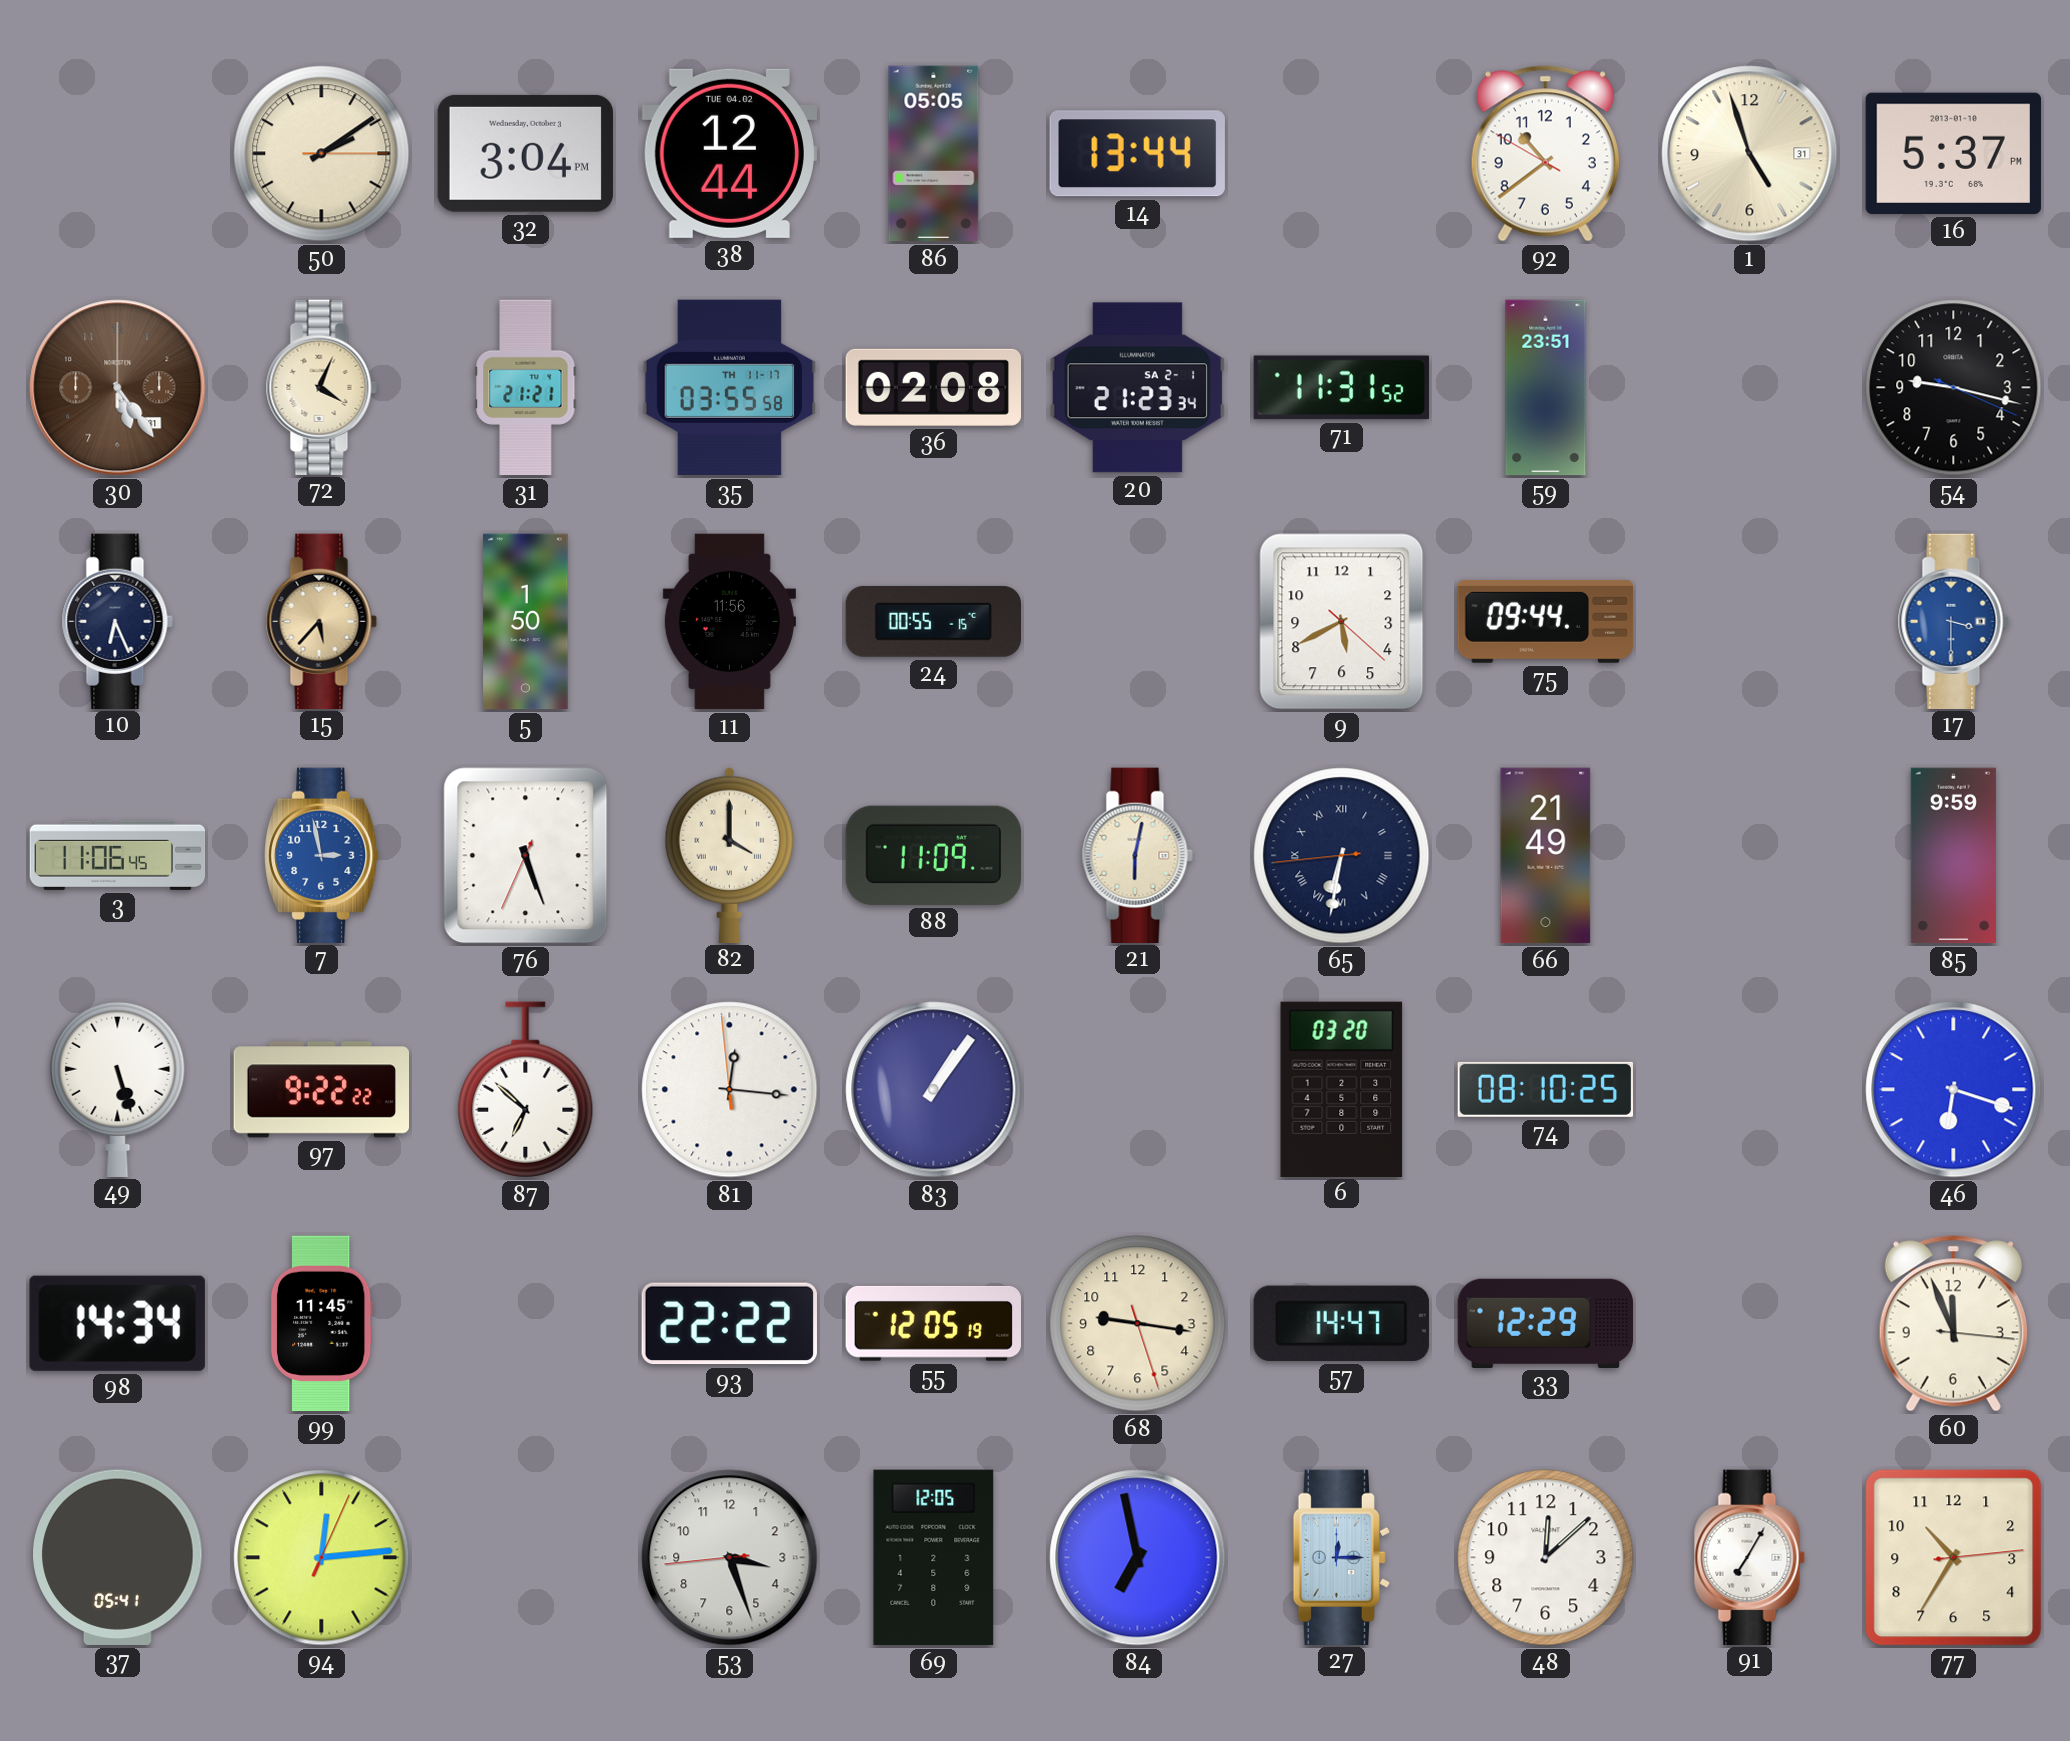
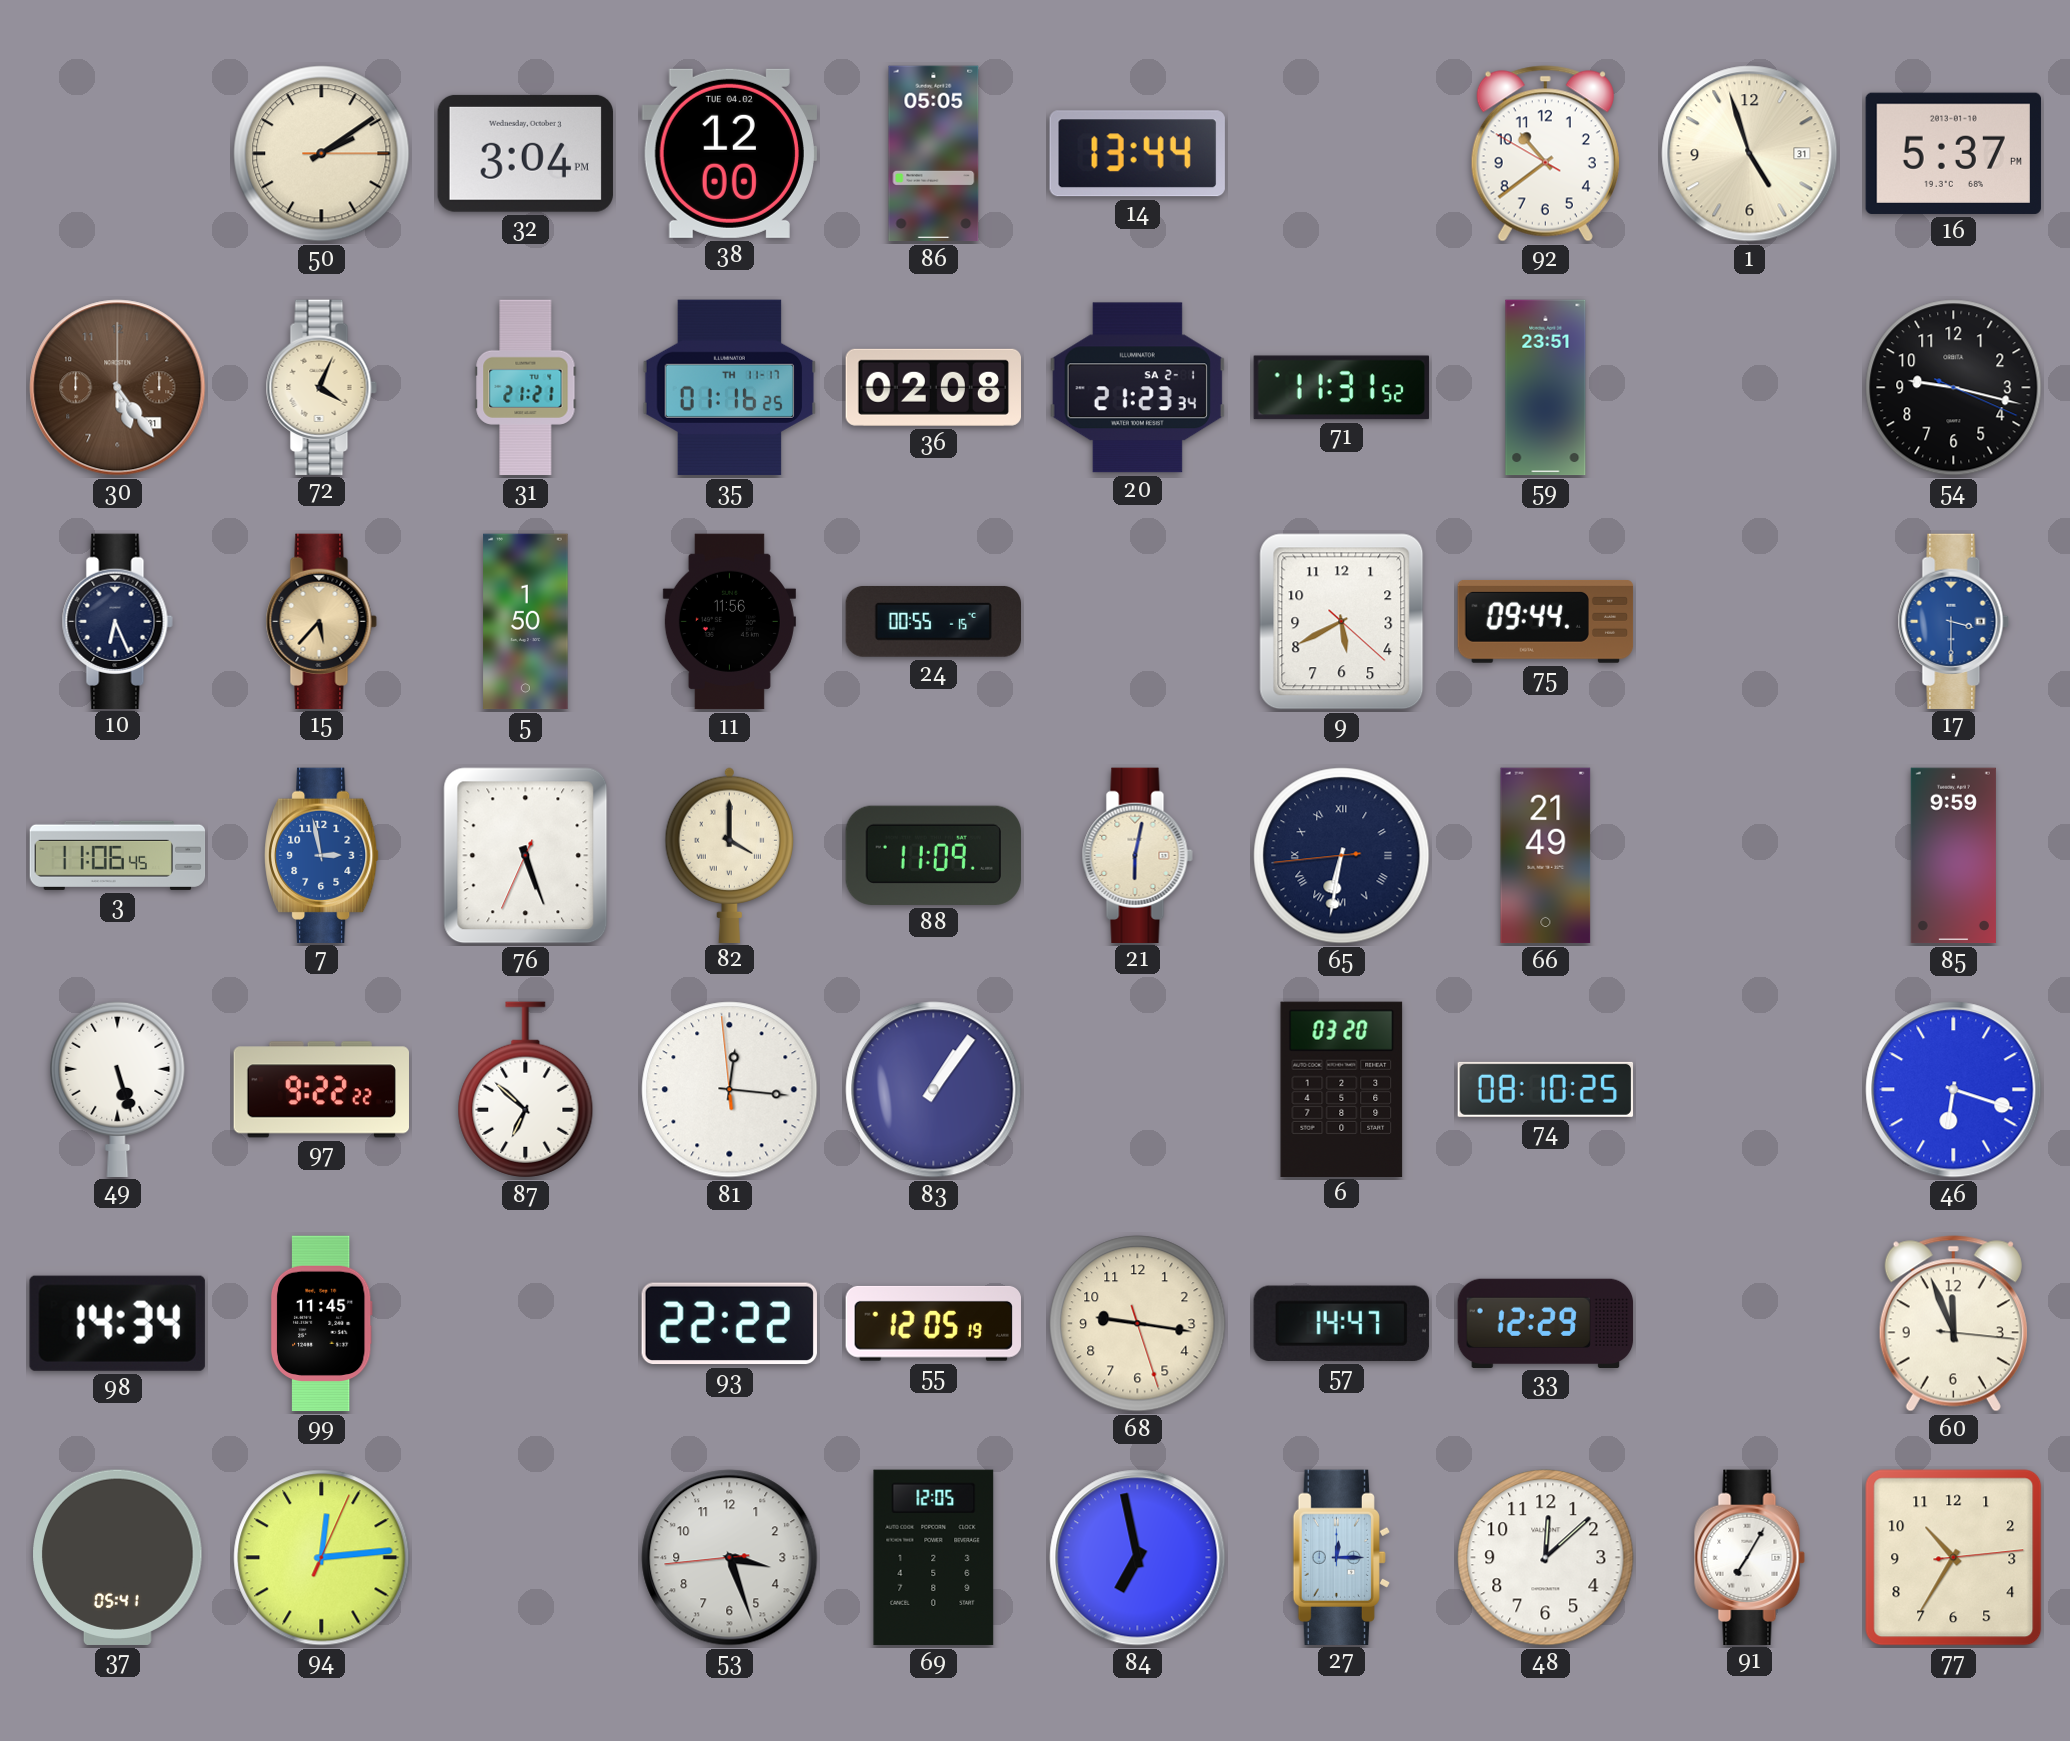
38: 12:44 -> 12:00
35: 03:55 -> 01:16
